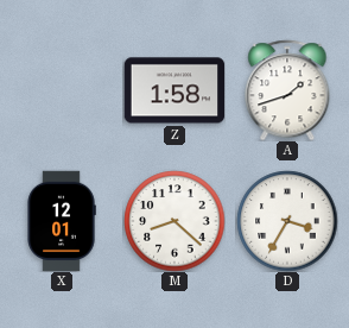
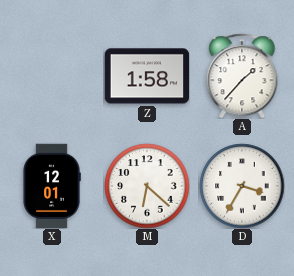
A: 1:42 -> 1:37
M: 8:22 -> 6:22
